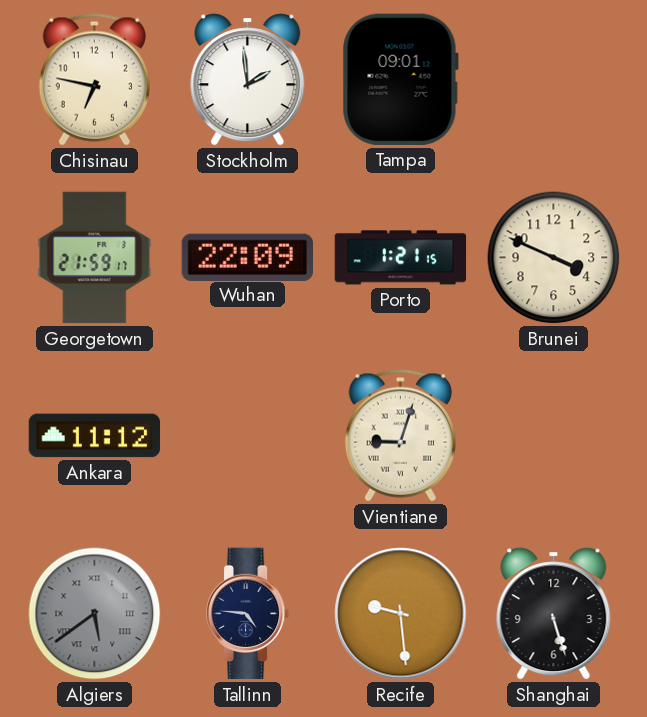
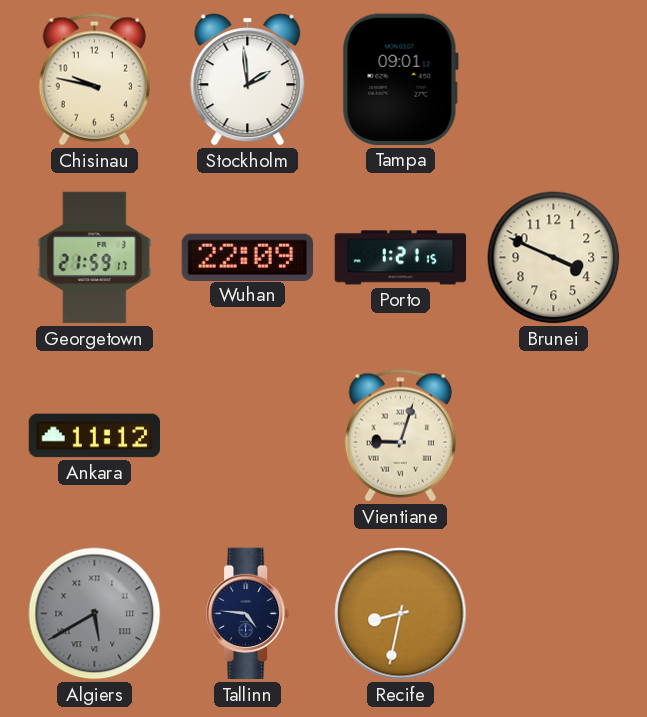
Chisinau: 6:47 -> 9:47
Algiers: 5:39 -> 5:40
Recife: 9:29 -> 8:32
Shanghai: 5:27 -> none
